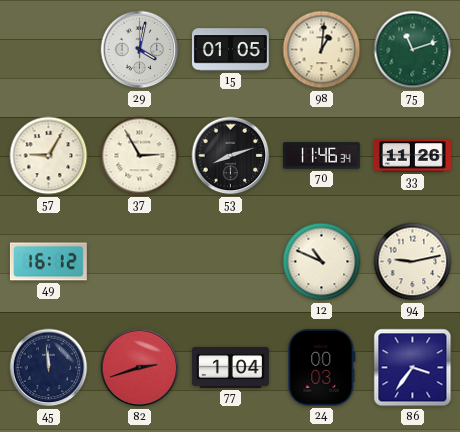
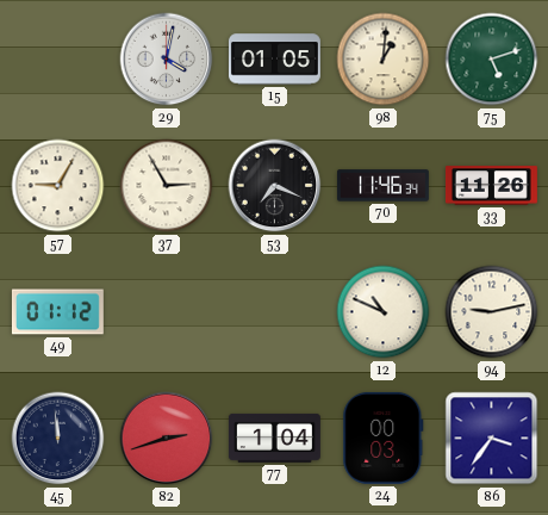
75: 11:12 -> 5:12
53: 8:12 -> 7:19
49: 16:12 -> 01:12
